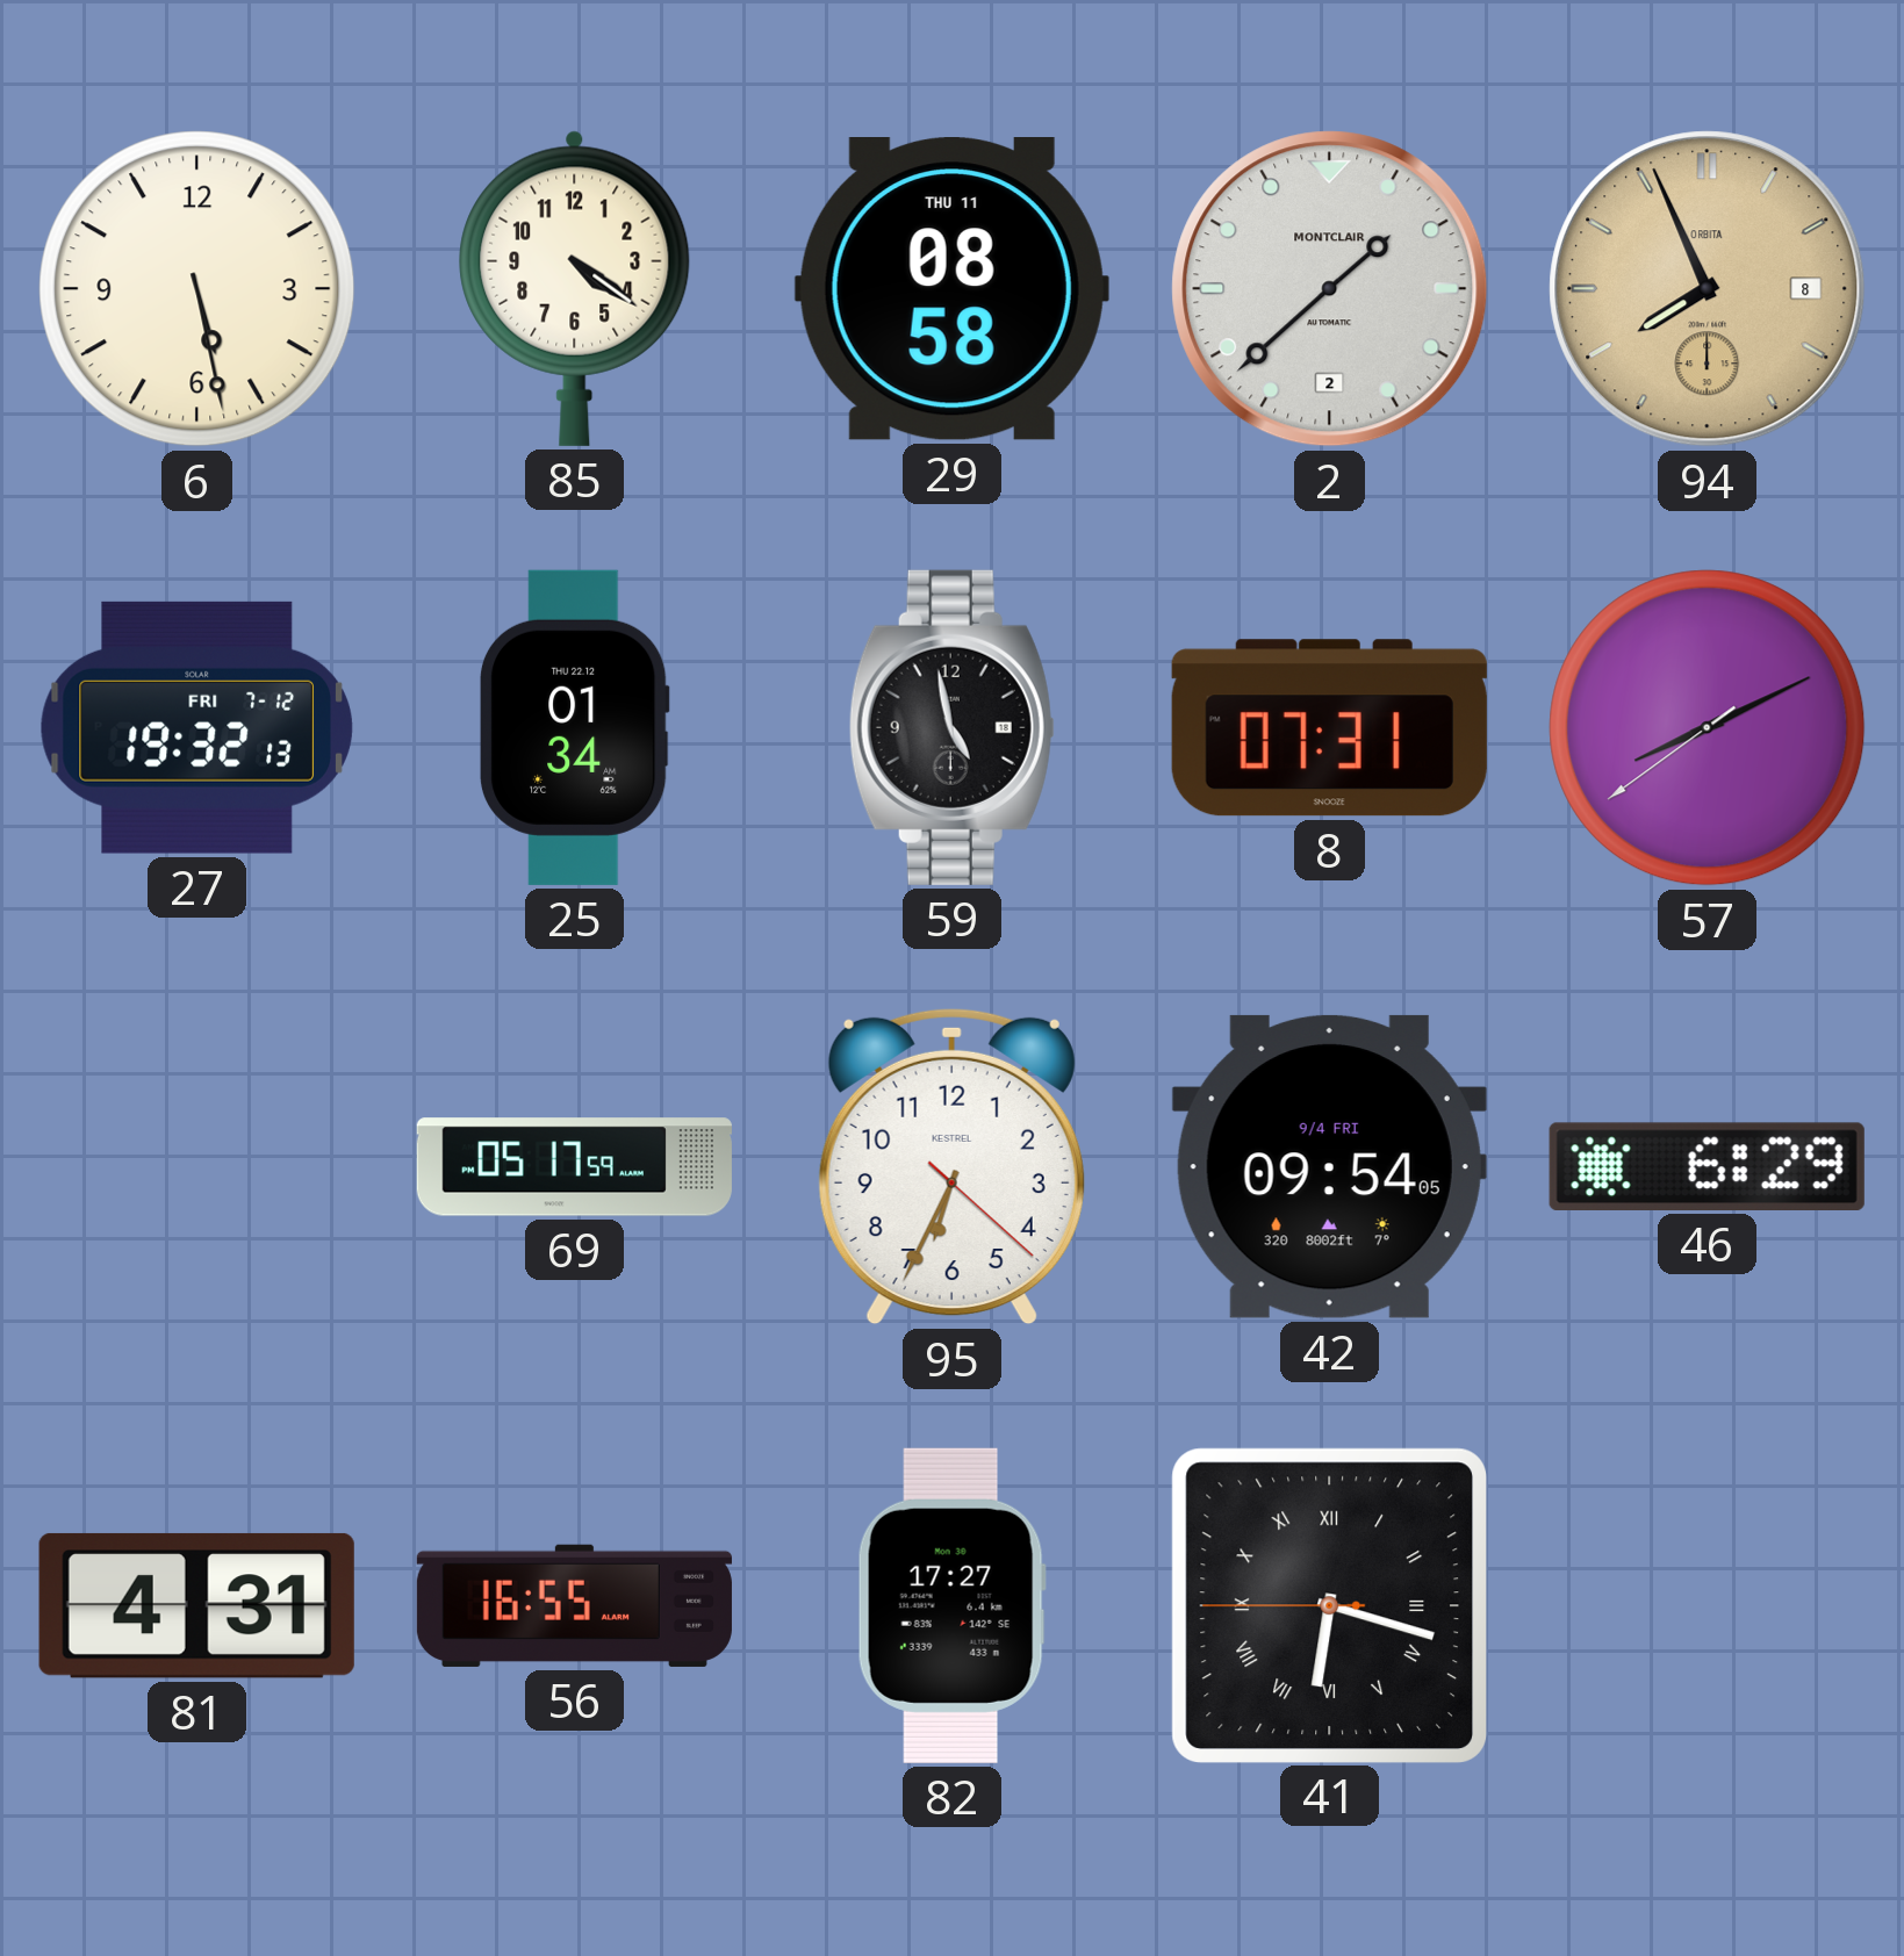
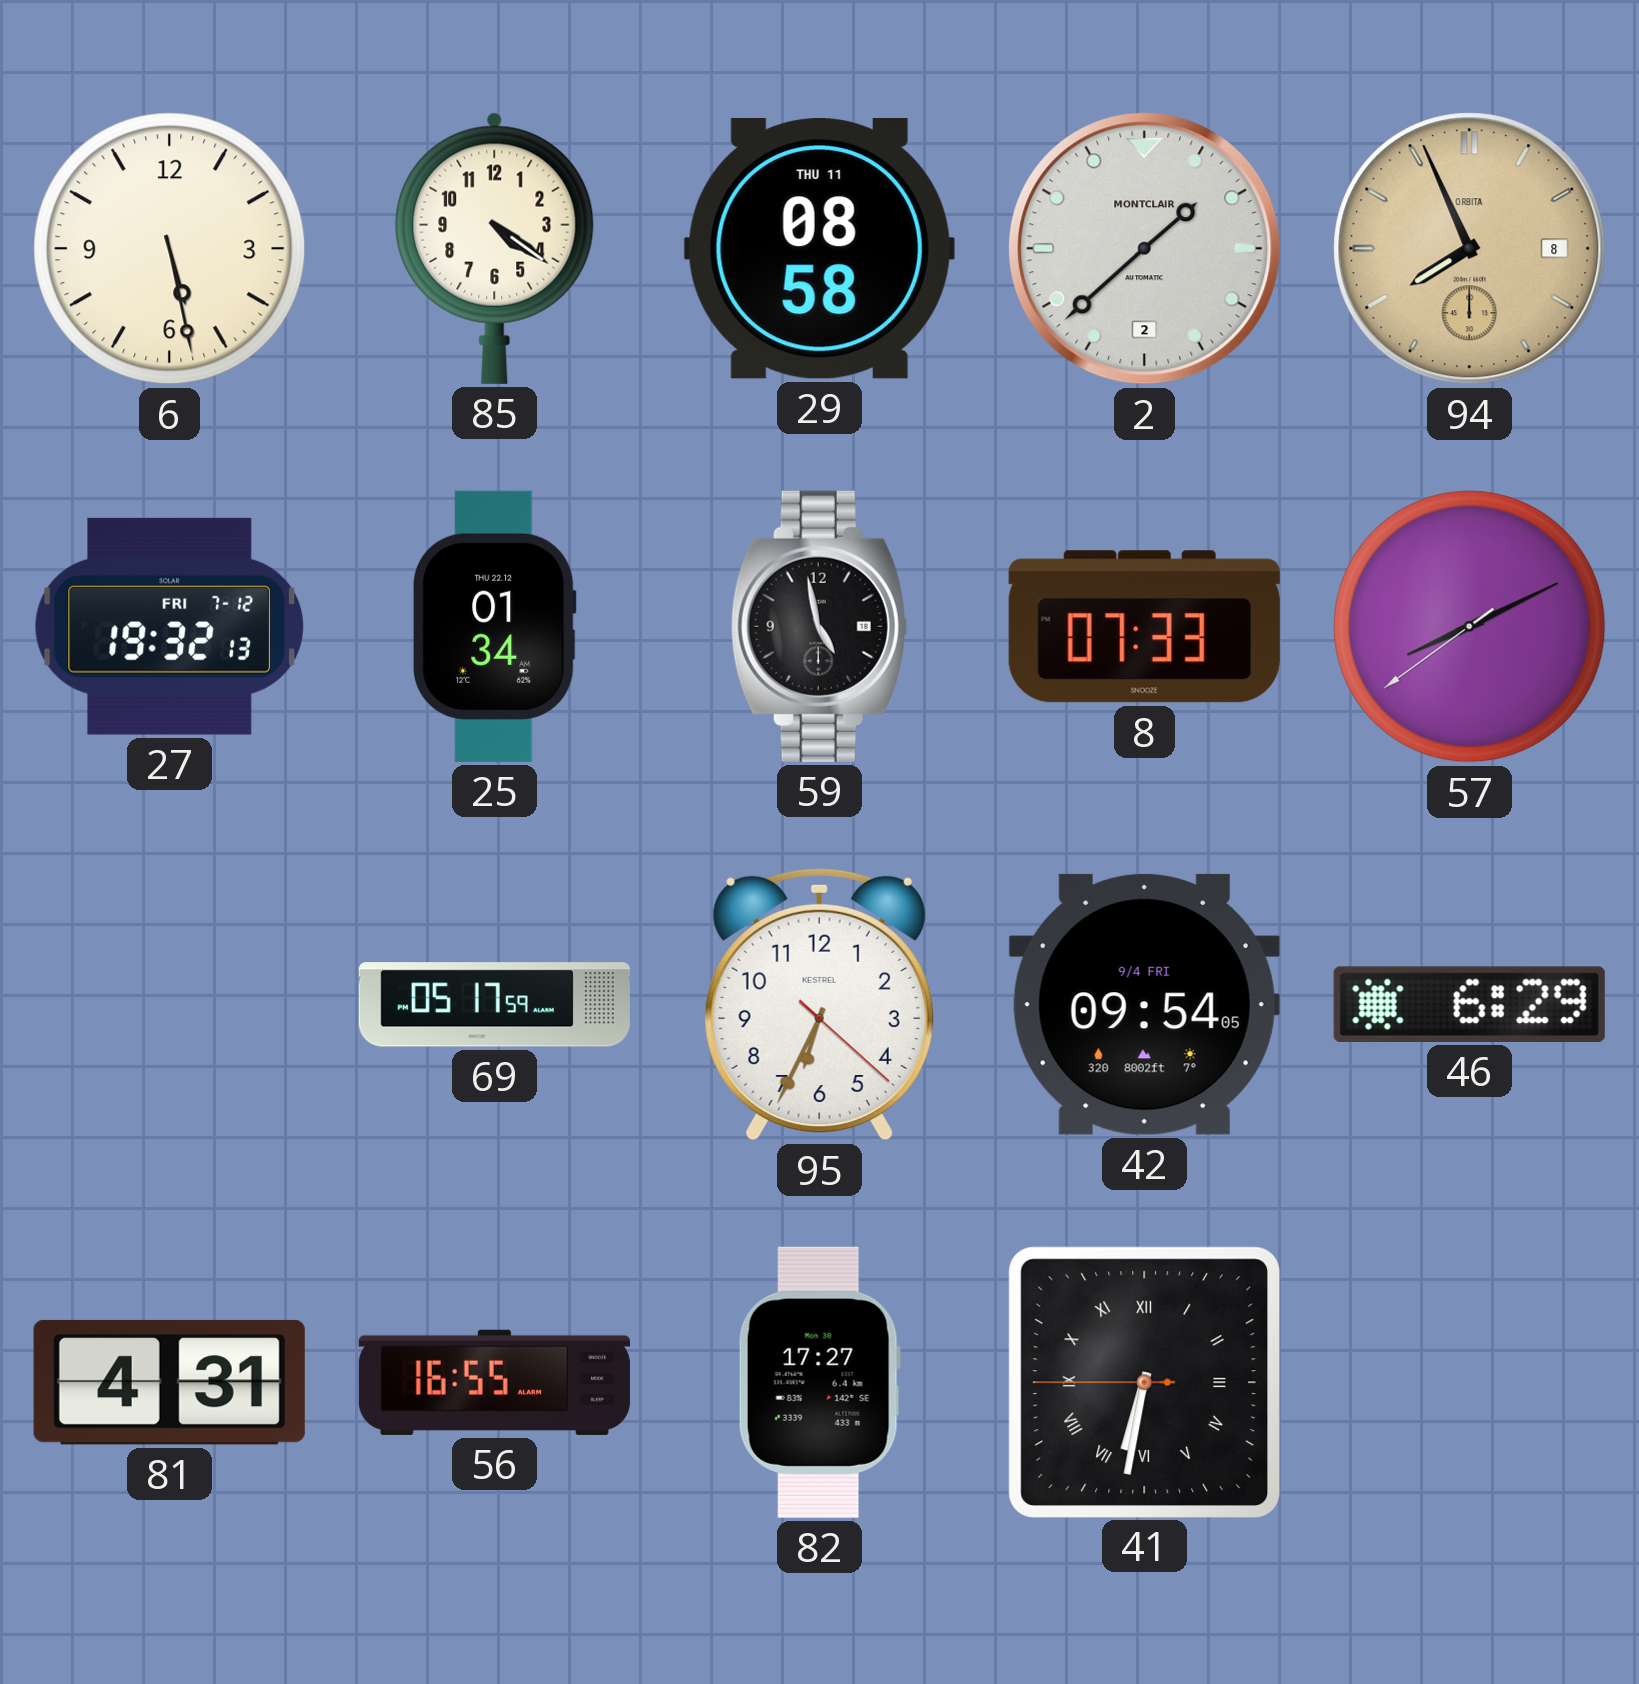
8: 07:31 -> 07:33
41: 6:17 -> 6:31
